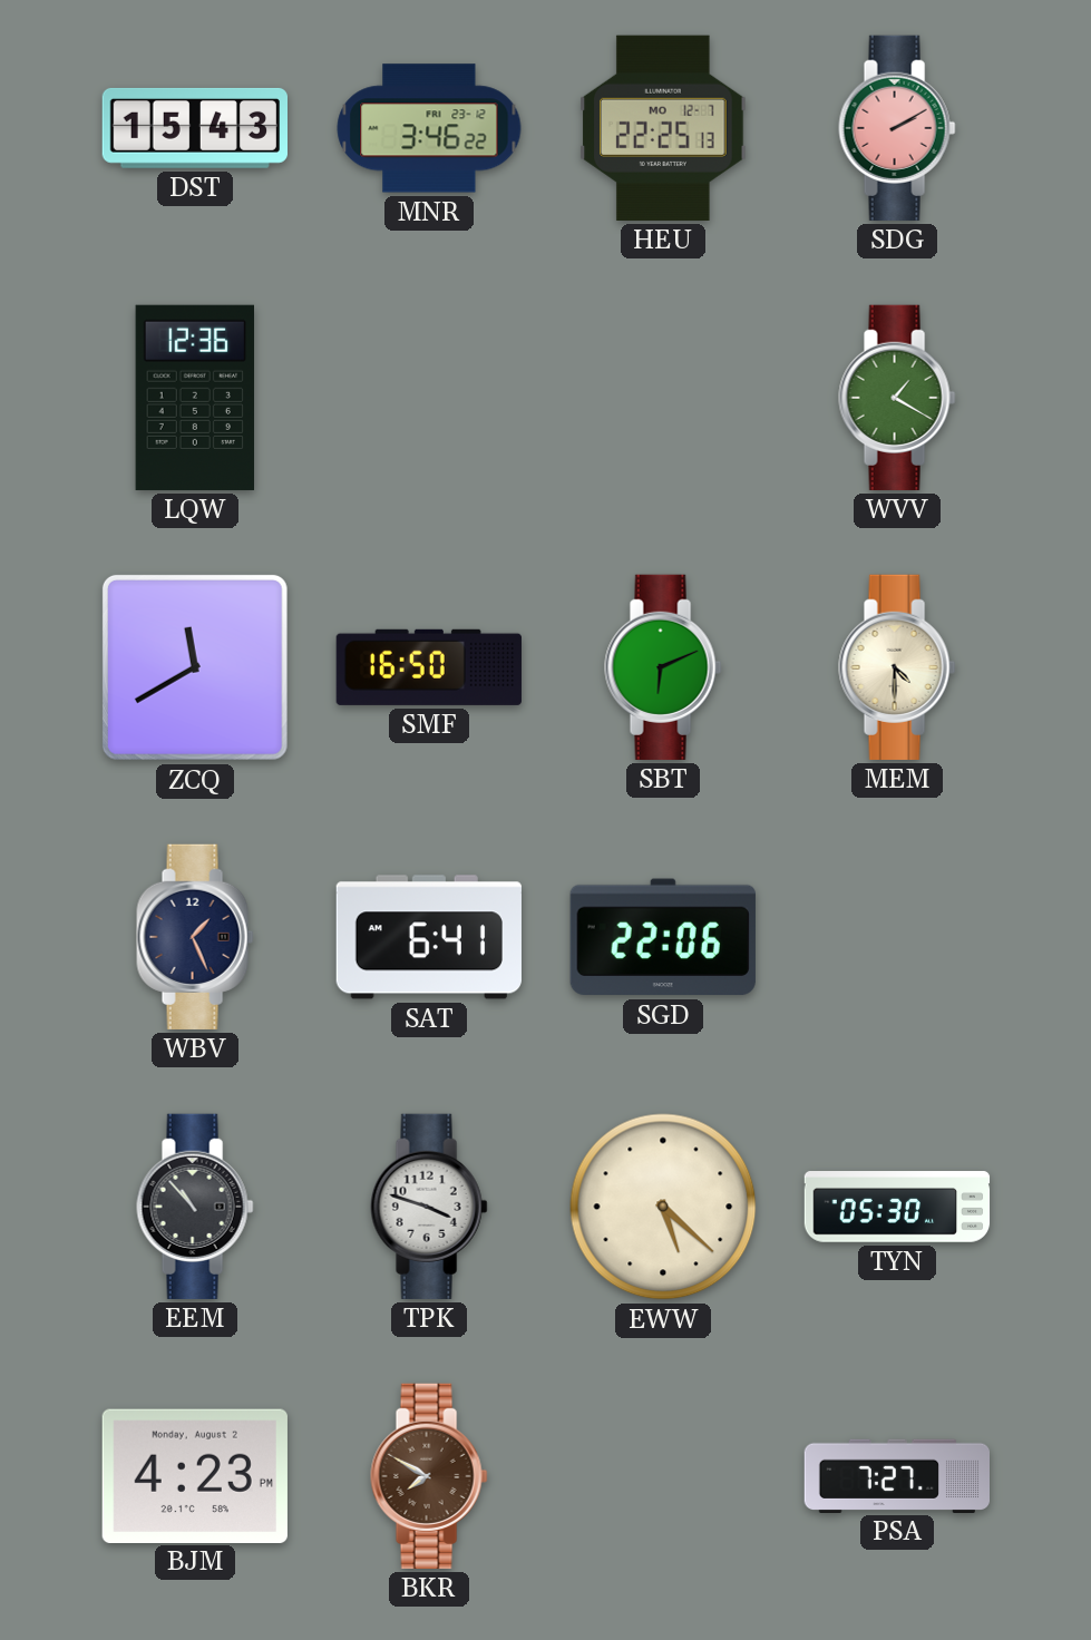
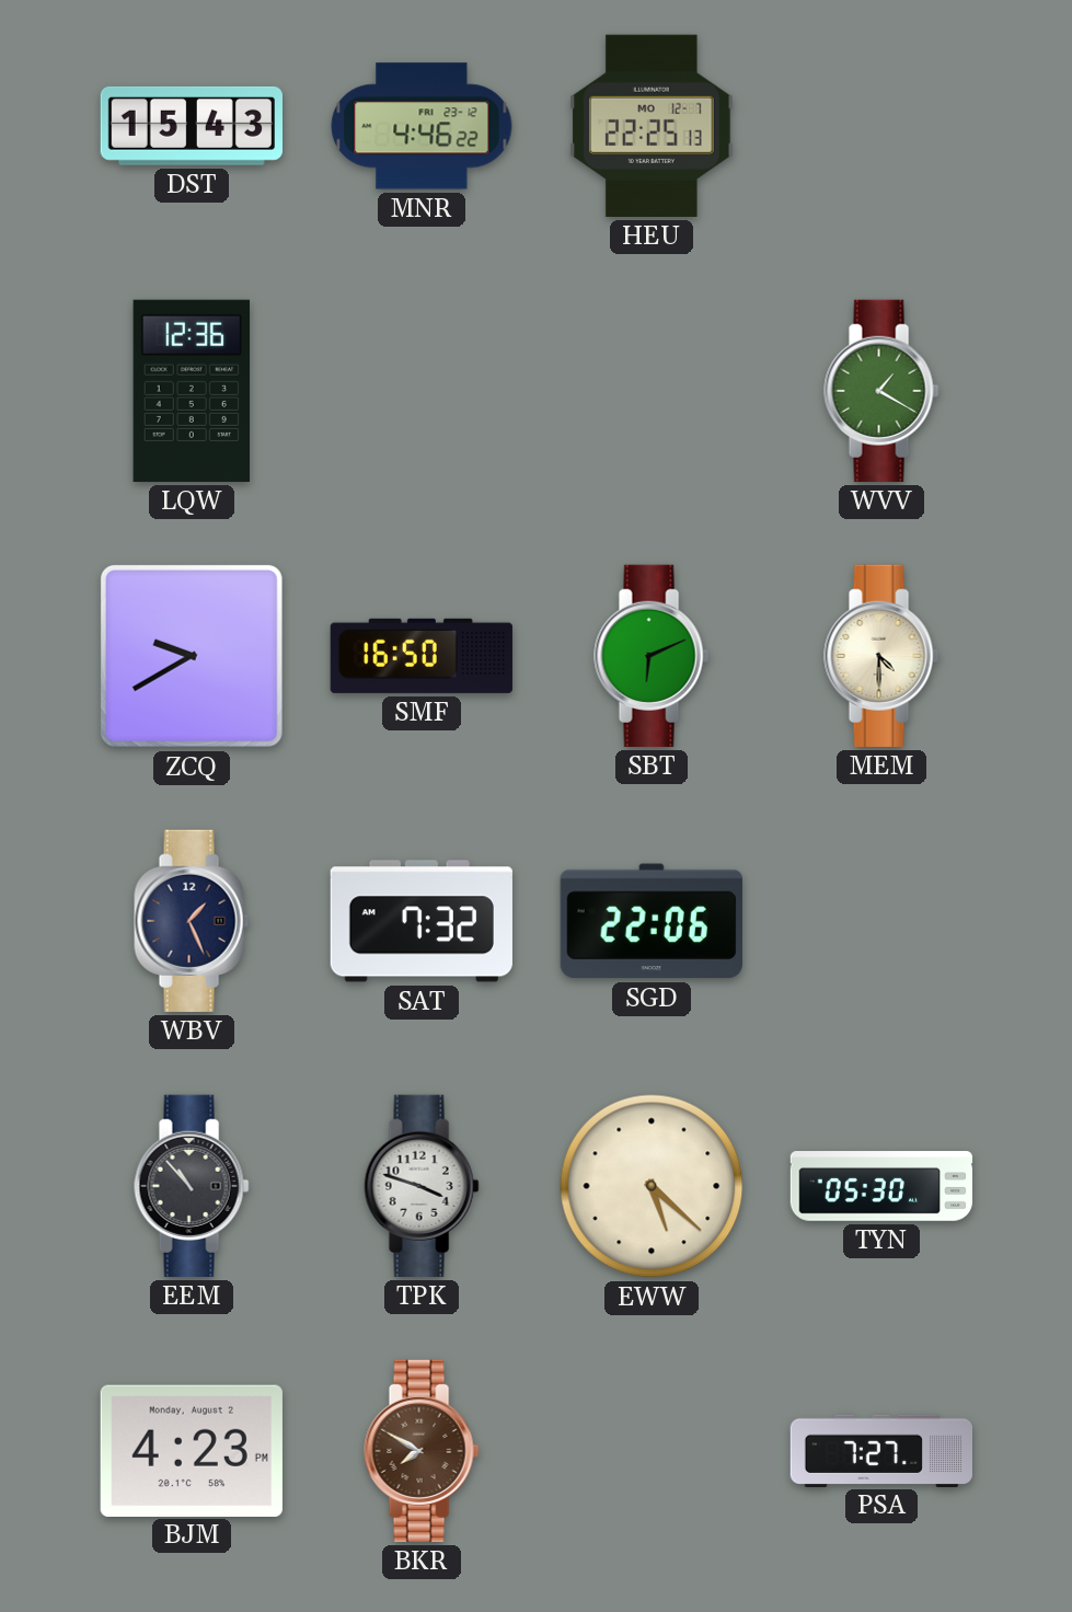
MNR: 3:46 -> 4:46
SDG: 2:10 -> none
ZCQ: 11:40 -> 9:40
SAT: 6:41 -> 7:32
